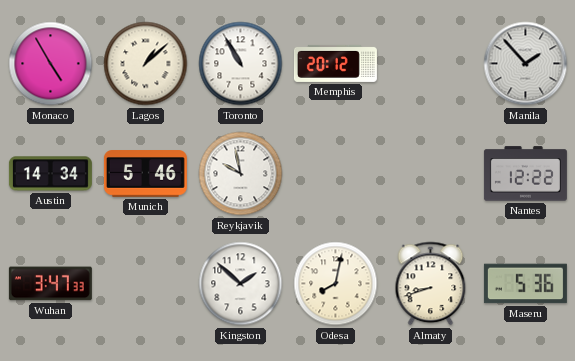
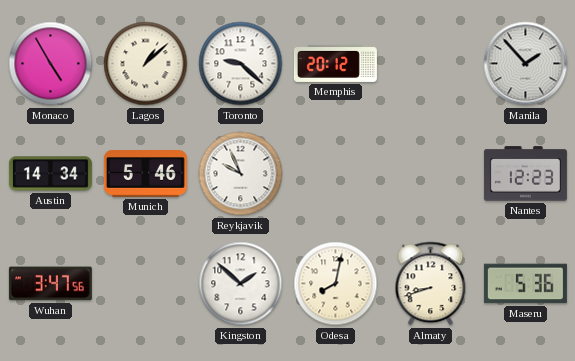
Toronto: 10:55 -> 9:22
Reykjavik: 9:58 -> 9:56
Nantes: 12:22 -> 12:23
Wuhan: 3:47:33 -> 3:47:56
